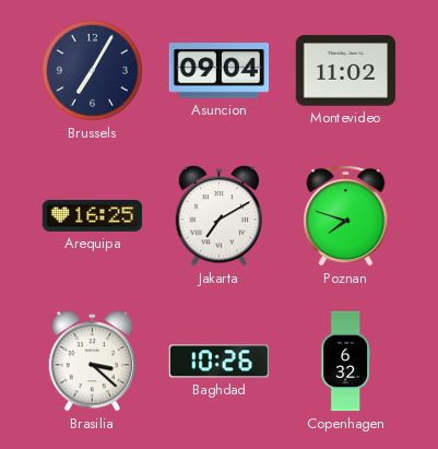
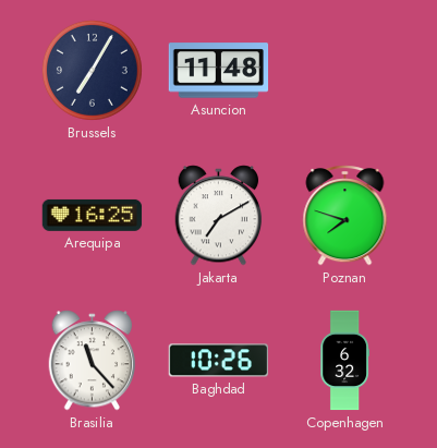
Asuncion: 09:04 -> 11:48
Montevideo: 11:02 -> none
Brasilia: 3:22 -> 11:23
